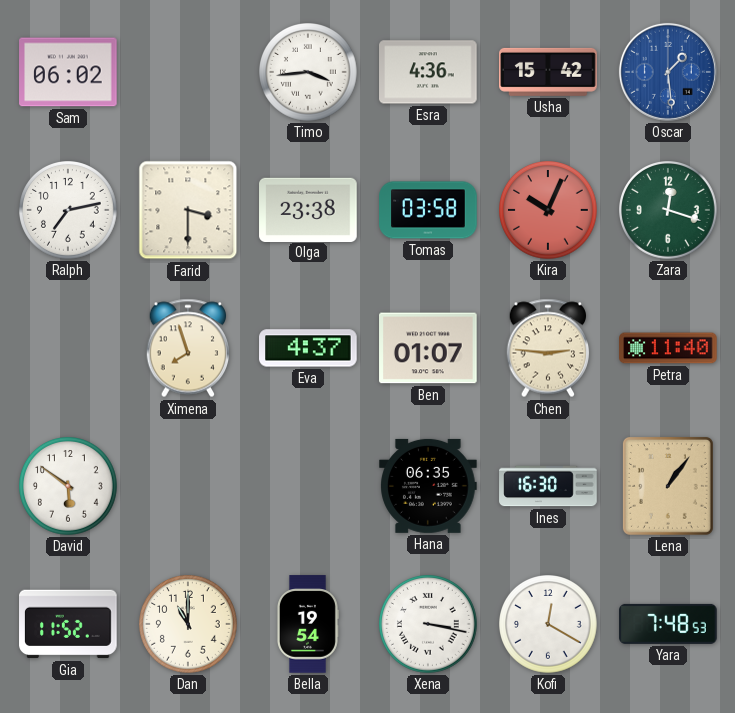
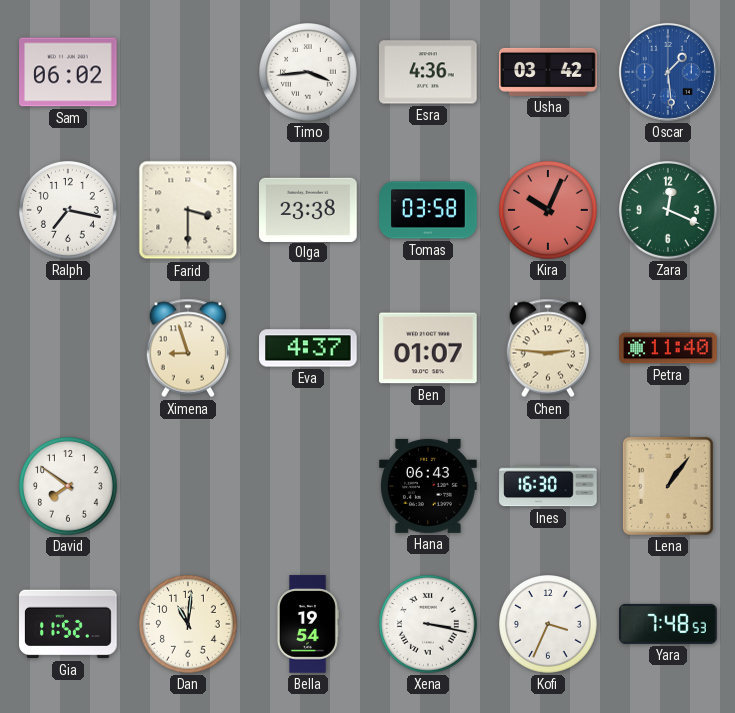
Usha: 15:42 -> 03:42
Ralph: 7:13 -> 7:17
Zara: 12:18 -> 12:19
Ximena: 7:57 -> 8:57
David: 5:51 -> 7:51
Hana: 06:35 -> 06:43
Dan: 11:00 -> 11:01
Kofi: 12:20 -> 3:34
